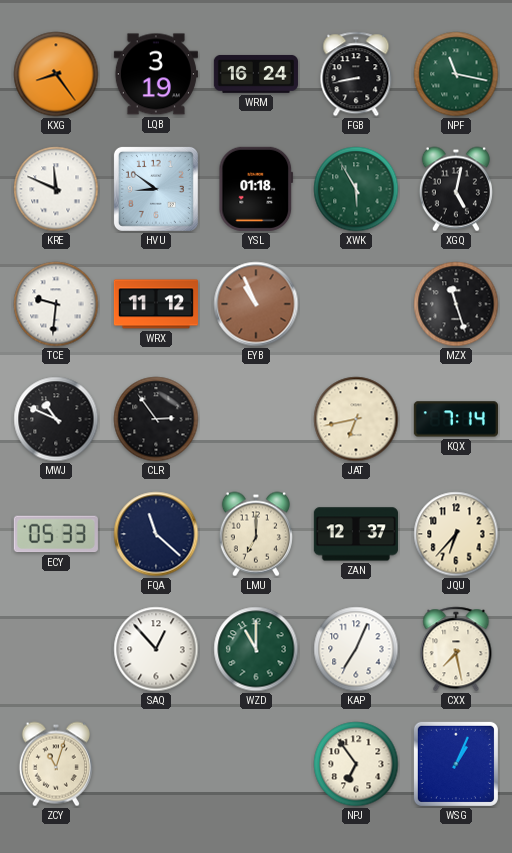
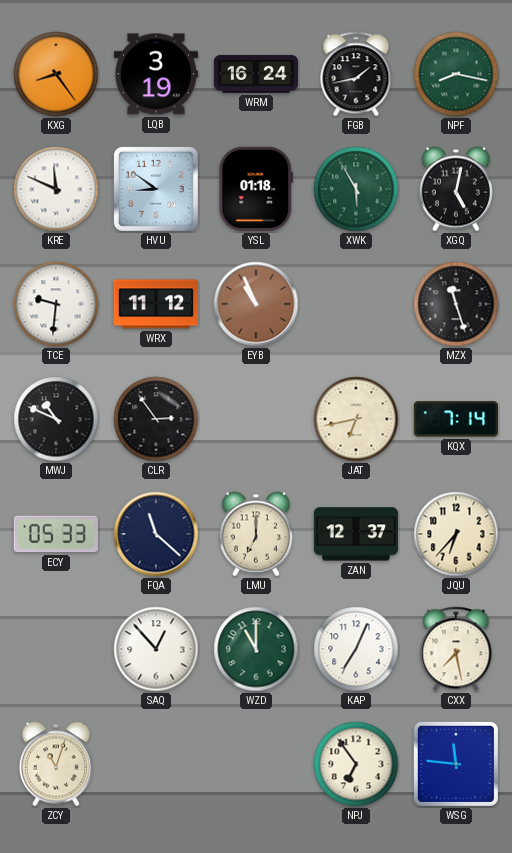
FGB: 8:43 -> 1:43
NPF: 11:17 -> 8:17
WSG: 1:04 -> 11:46
